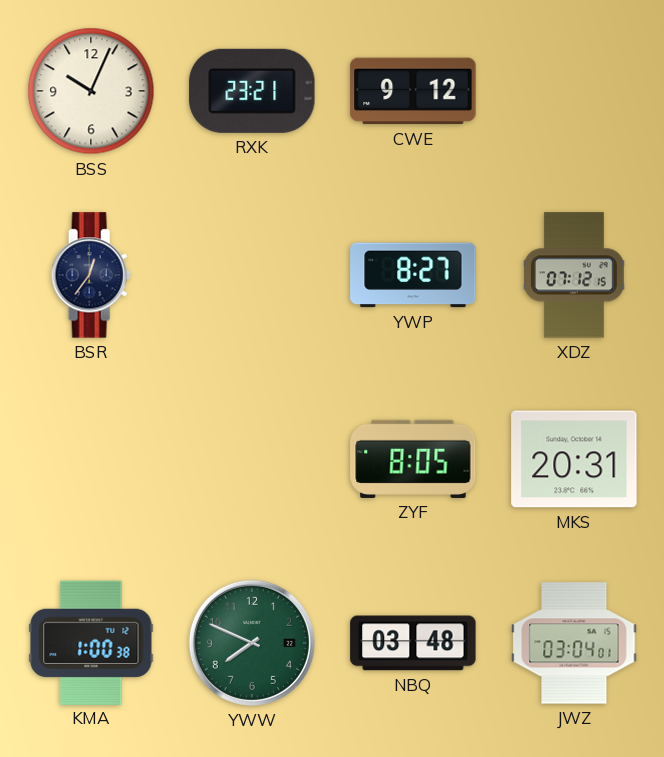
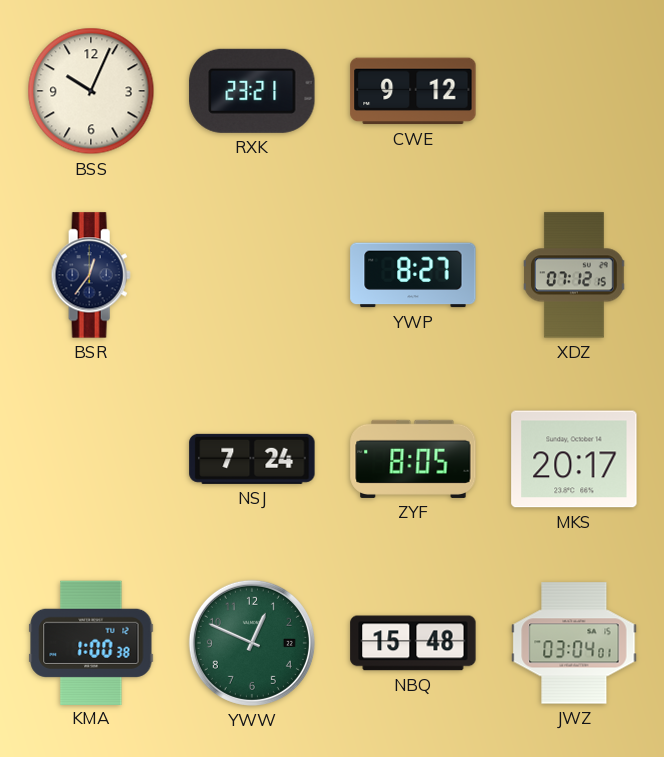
NSJ: none -> 7:24
MKS: 20:31 -> 20:17
YWW: 7:49 -> 12:49
NBQ: 03:48 -> 15:48
